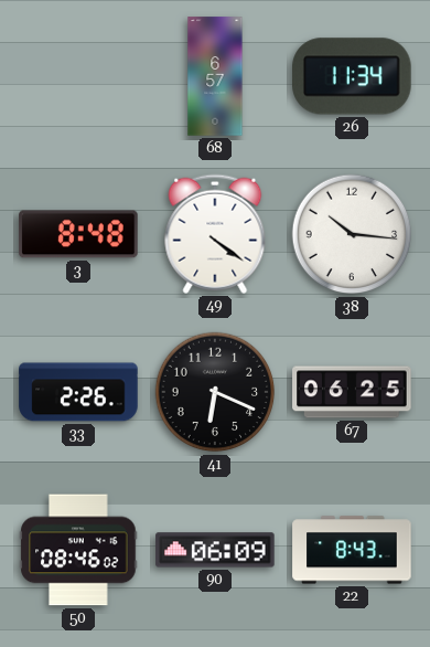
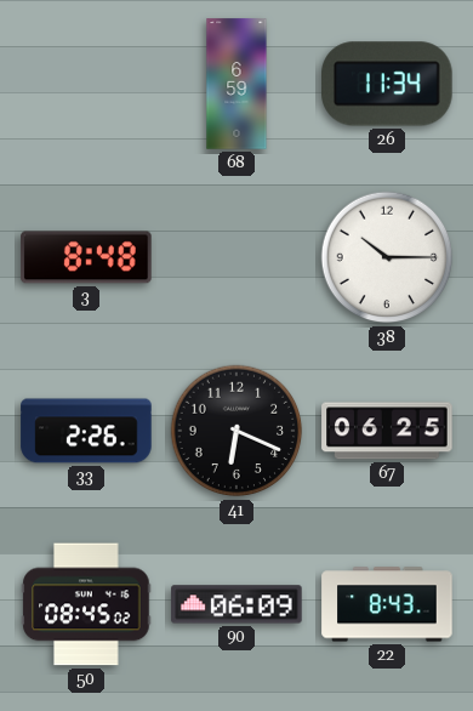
68: 6:57 -> 6:59
49: 4:21 -> none
38: 10:16 -> 10:15
50: 08:46 -> 08:45
